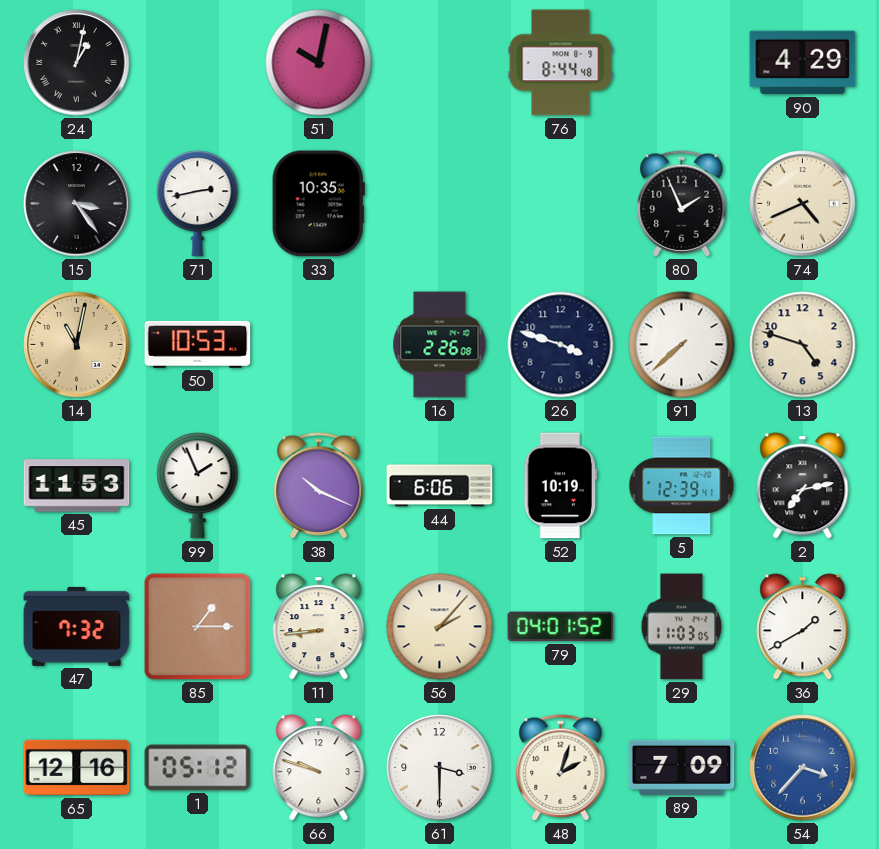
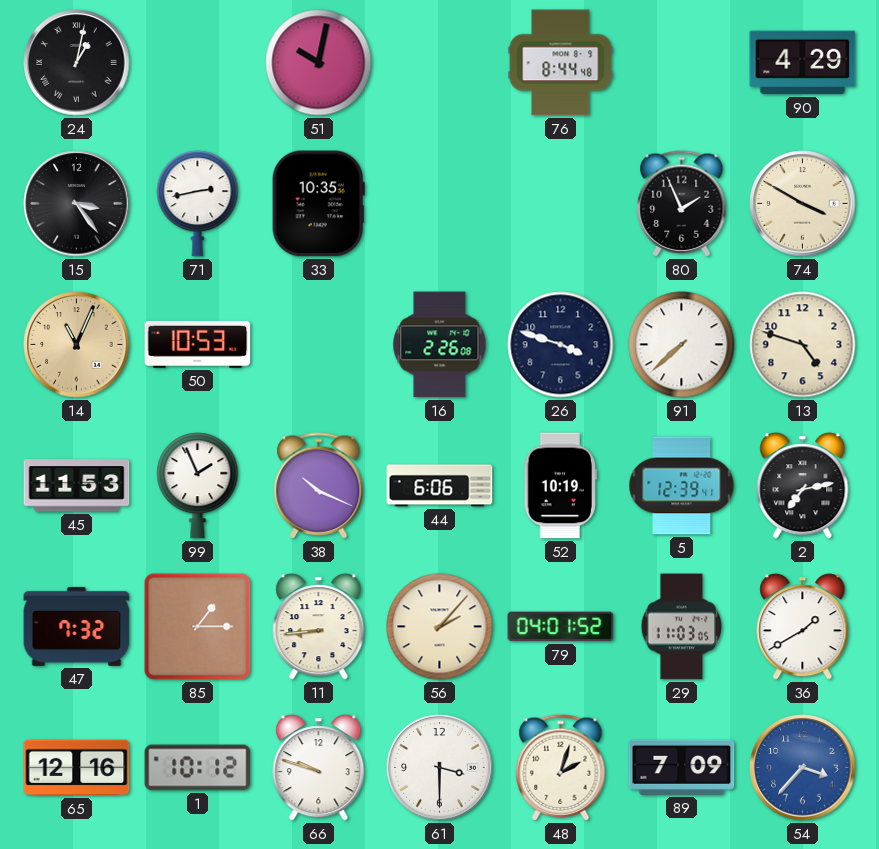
74: 4:41 -> 3:50
14: 11:02 -> 11:04
1: 05:12 -> 10:12
